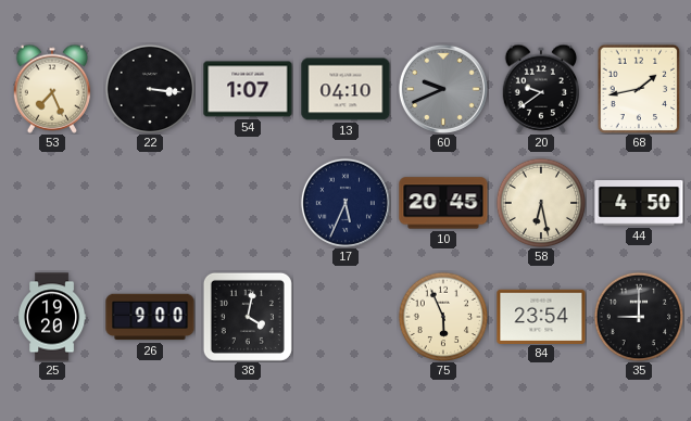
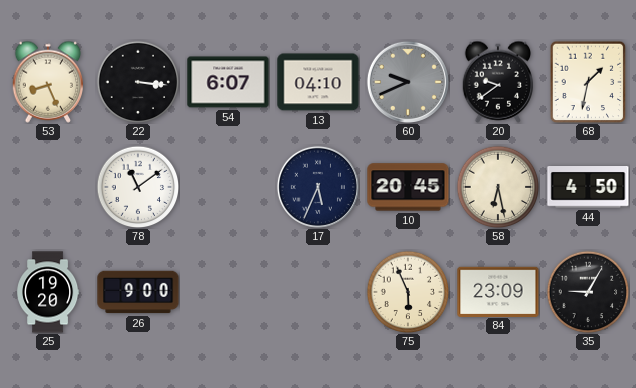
53: 7:26 -> 8:26
54: 1:07 -> 6:07
68: 1:43 -> 1:32
78: none -> 11:09
38: 4:02 -> none
84: 23:54 -> 23:09
35: 9:00 -> 9:05
